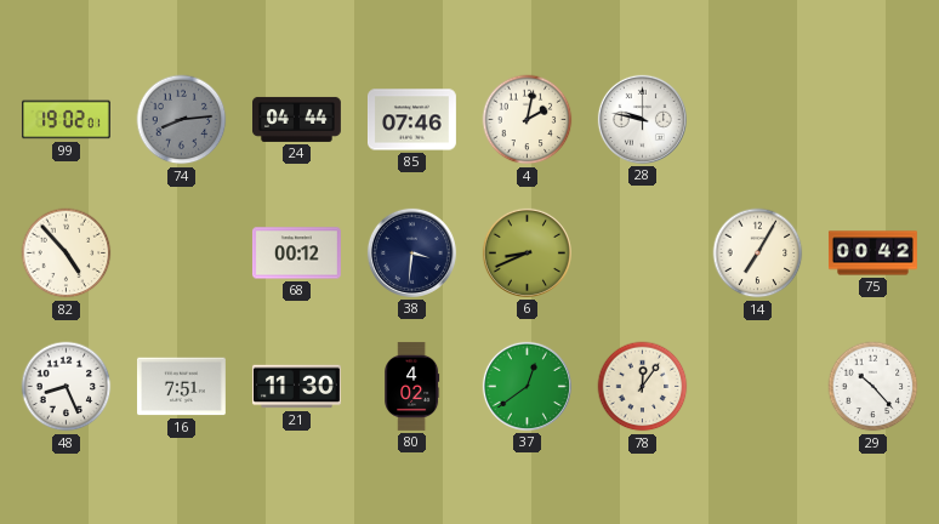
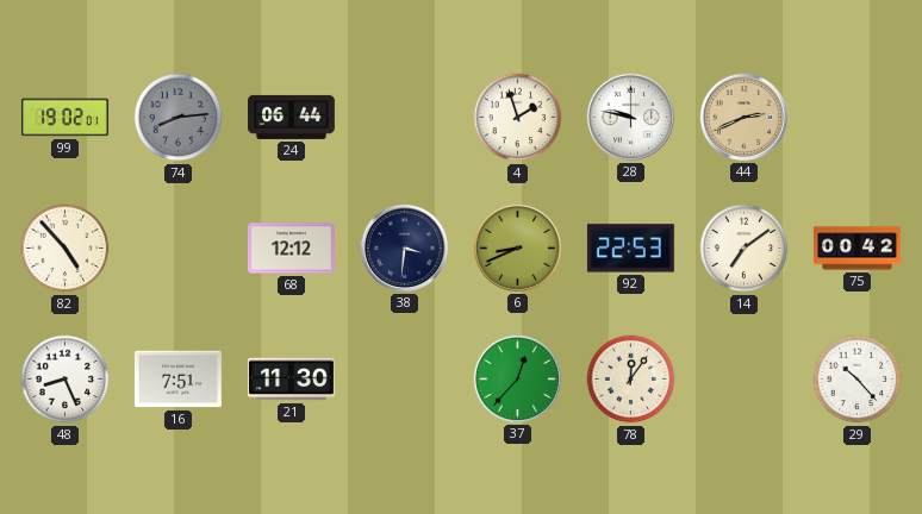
24: 04:44 -> 06:44
85: 07:46 -> none
4: 2:02 -> 1:57
44: none -> 2:41
68: 00:12 -> 12:12
92: none -> 22:53
14: 7:05 -> 7:09
80: 4:02 -> none
37: 12:39 -> 12:37
